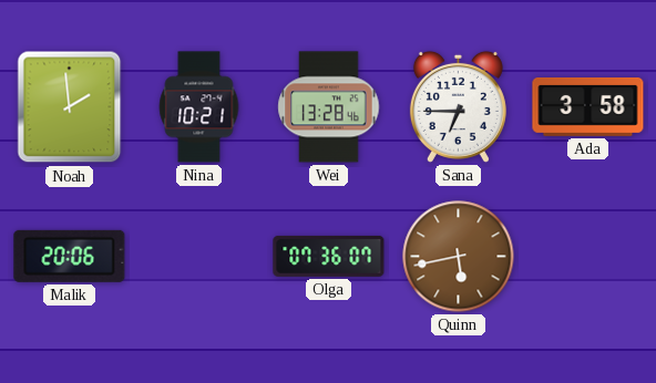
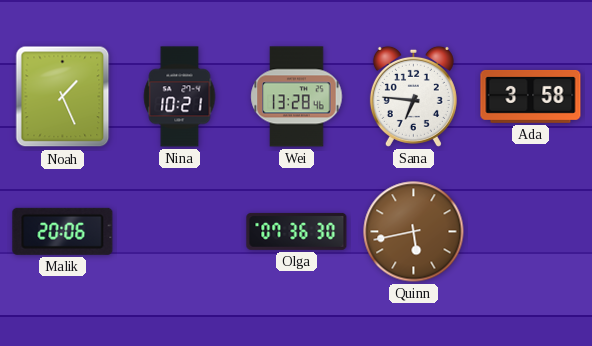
Noah: 1:59 -> 1:26
Sana: 6:45 -> 6:46
Olga: 07:36:07 -> 07:36:30
